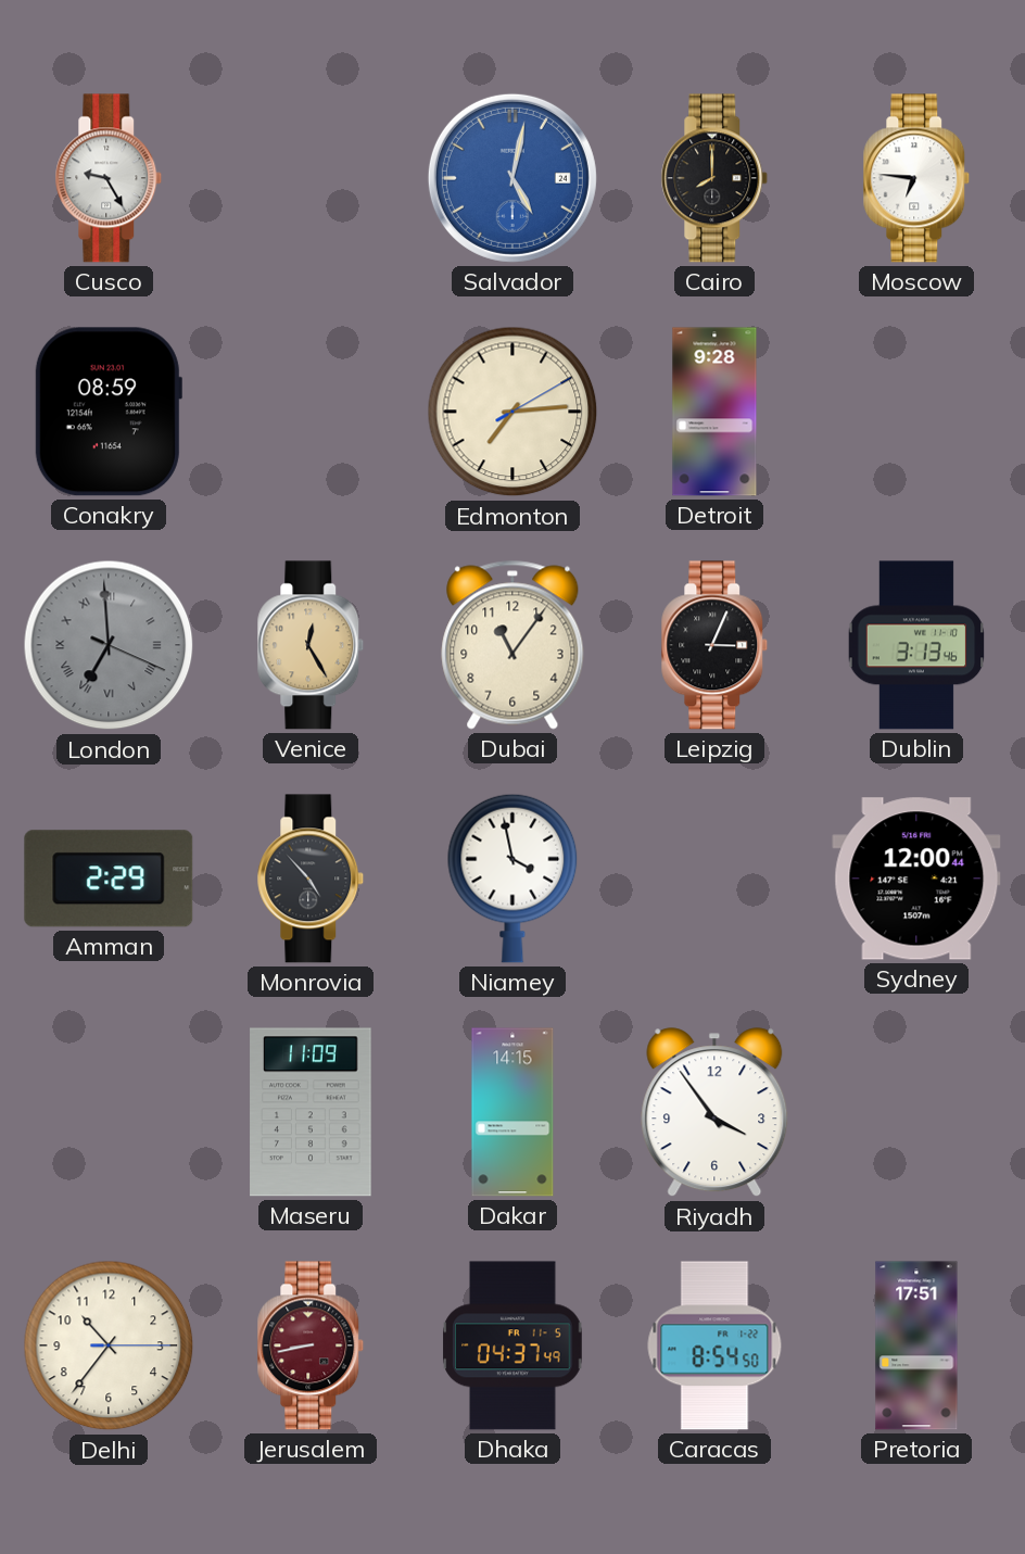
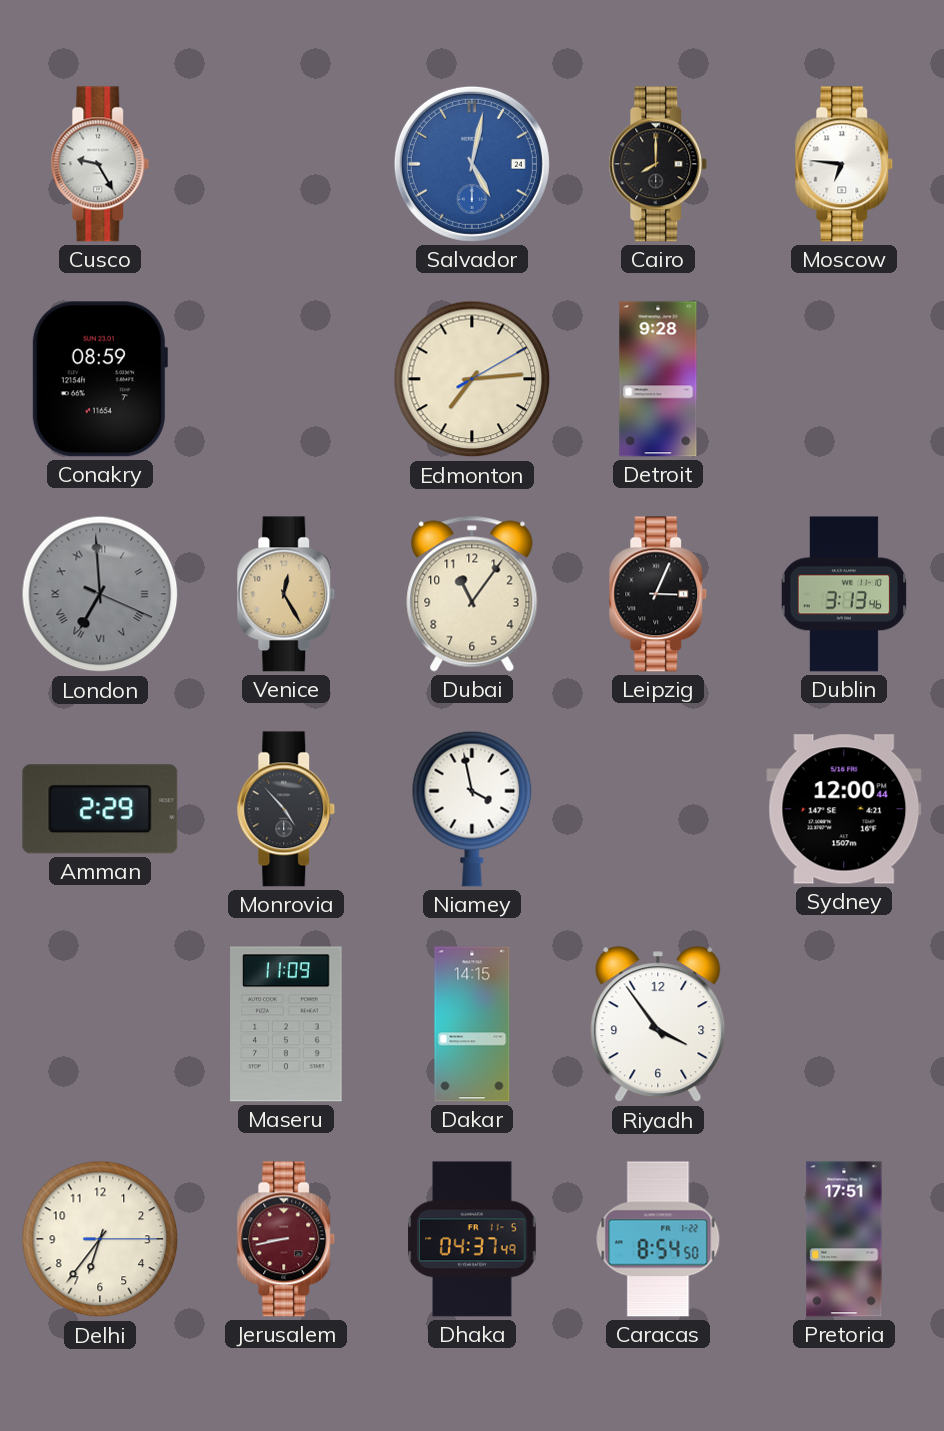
Delhi: 10:36 -> 6:36
